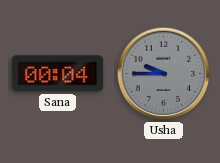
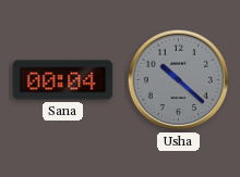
Usha: 9:45 -> 10:22
